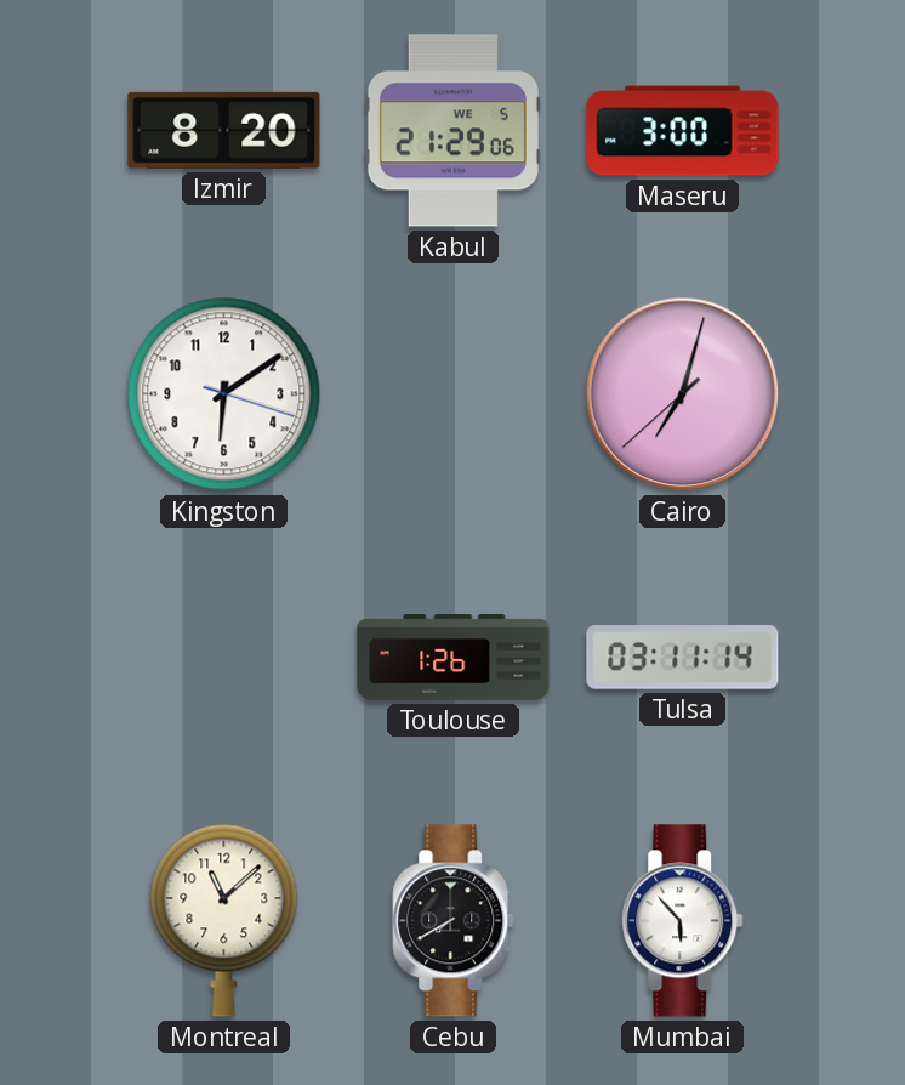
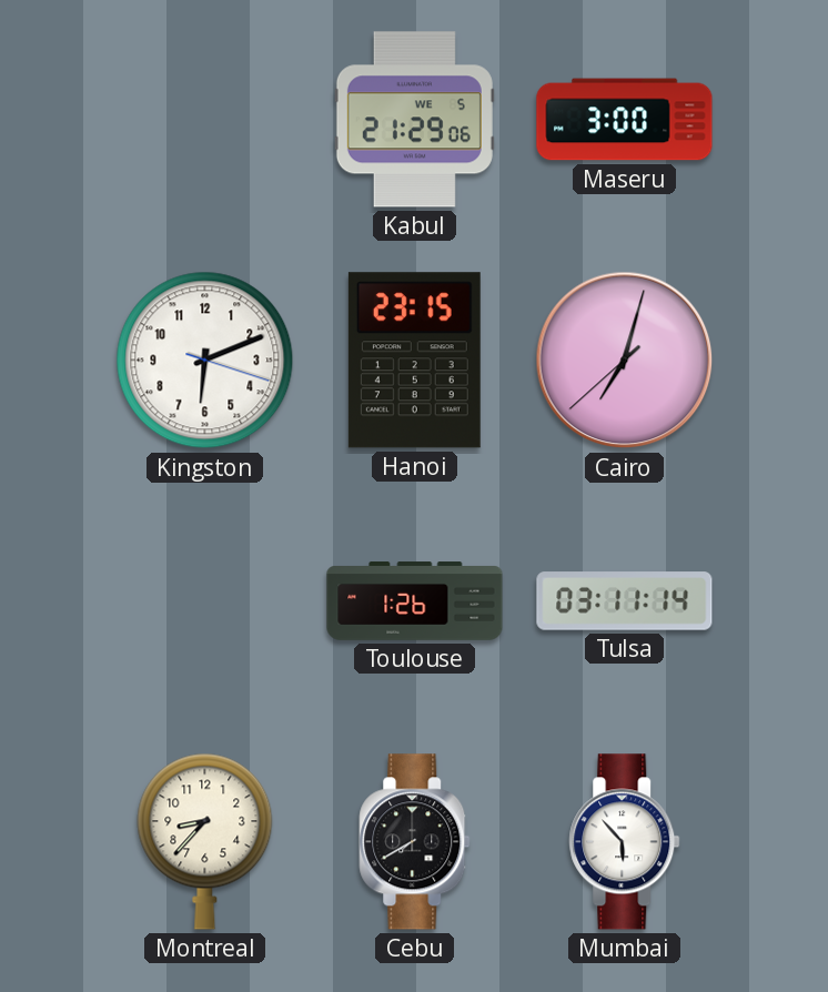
Izmir: 8:20 -> none
Kingston: 6:09 -> 6:11
Hanoi: none -> 23:15
Montreal: 11:08 -> 8:37
